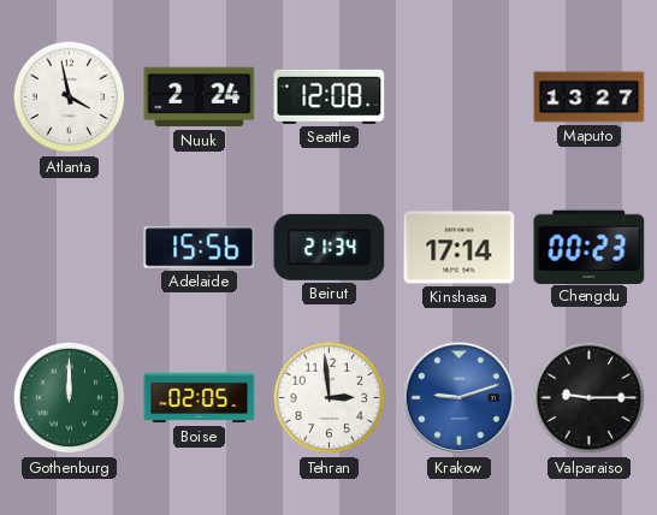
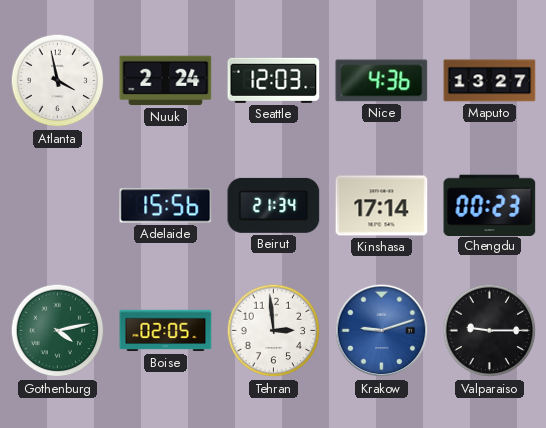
Seattle: 12:08 -> 12:03
Nice: none -> 4:36
Gothenburg: 12:00 -> 4:13
